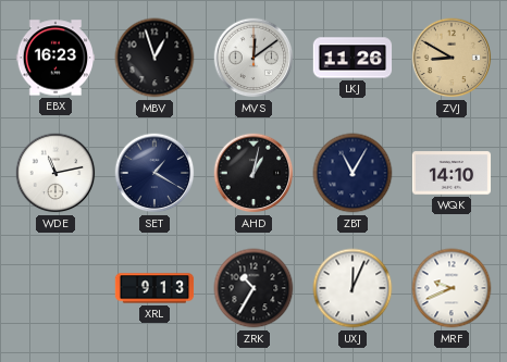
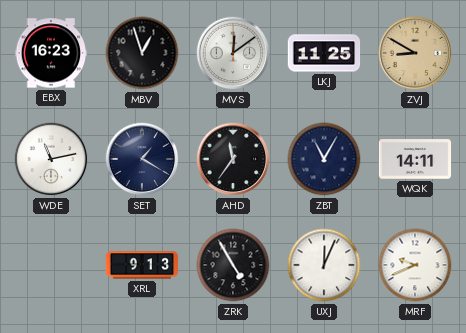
LKJ: 11:26 -> 11:25
AHD: 1:02 -> 11:36
WQK: 14:10 -> 14:11
ZRK: 10:35 -> 4:55
